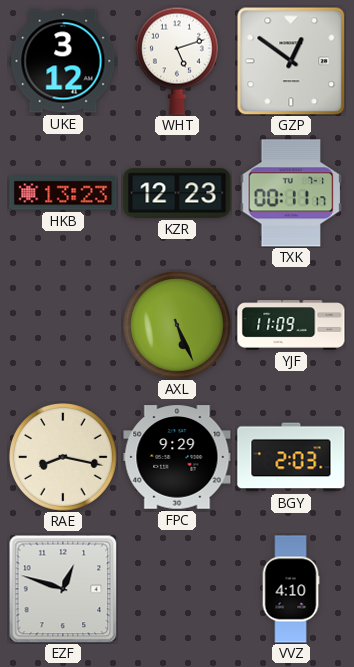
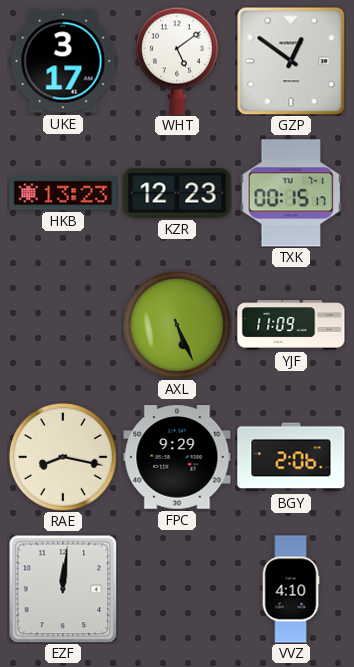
UKE: 3:12 -> 3:17
WHT: 5:12 -> 5:09
TXK: 00:11 -> 00:15
BGY: 2:03 -> 2:06
EZF: 12:48 -> 12:01
